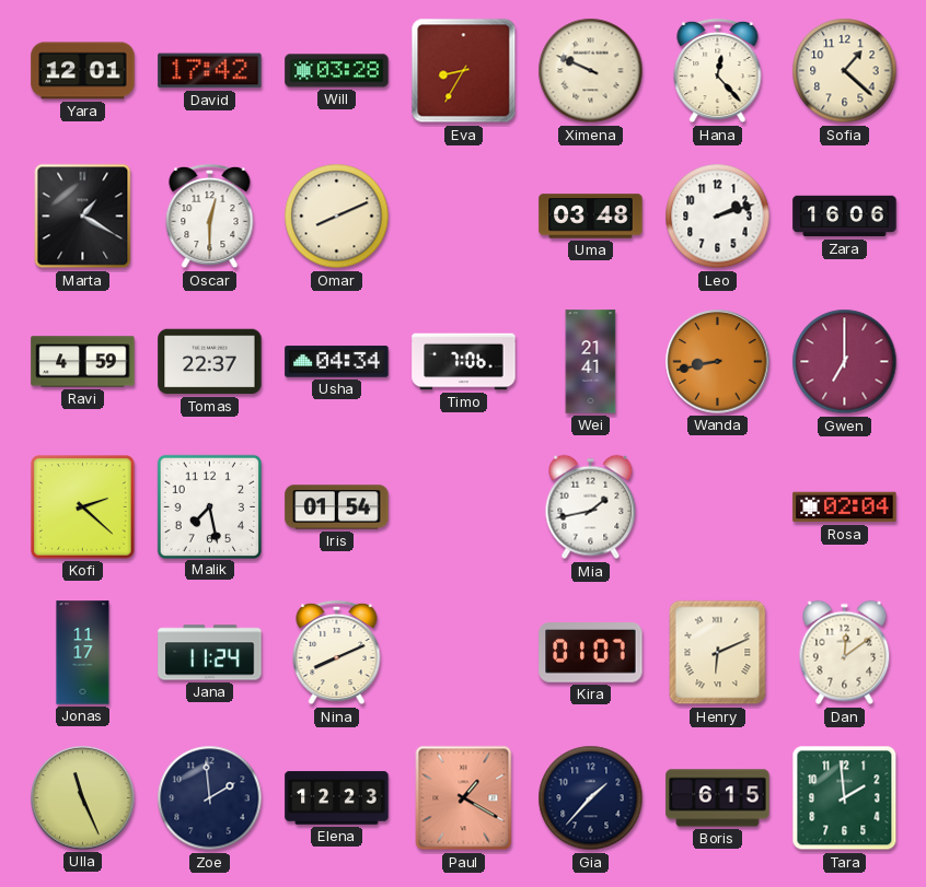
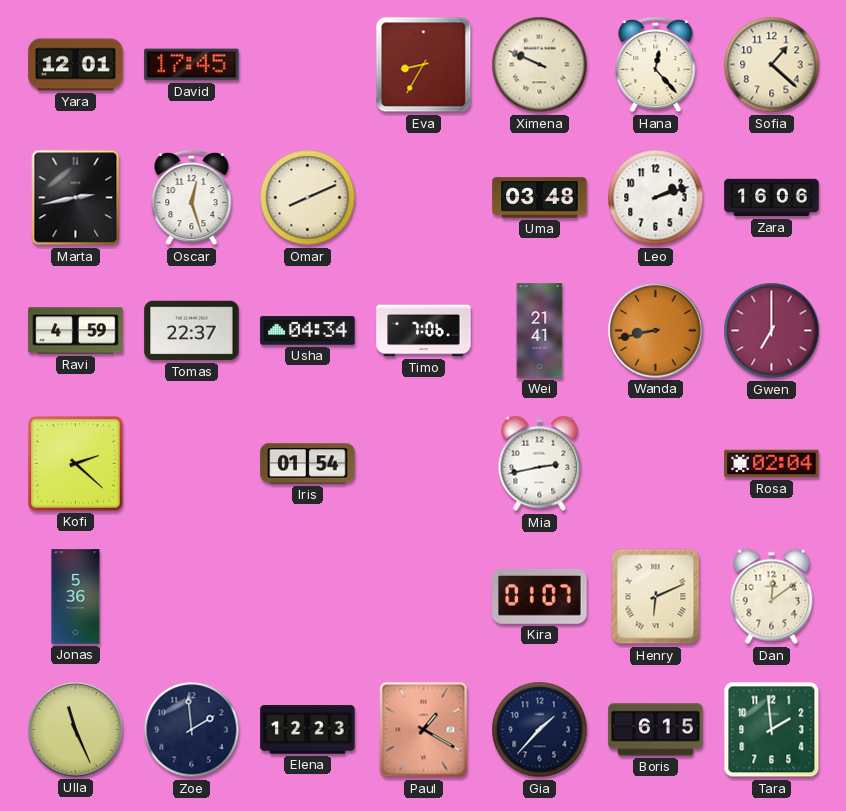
David: 17:42 -> 17:45
Will: 03:28 -> none
Marta: 1:20 -> 2:43
Oscar: 12:30 -> 12:27
Malik: 7:28 -> none
Mia: 1:43 -> 2:43
Jonas: 11:17 -> 5:36
Jana: 11:24 -> none
Nina: 8:11 -> none
